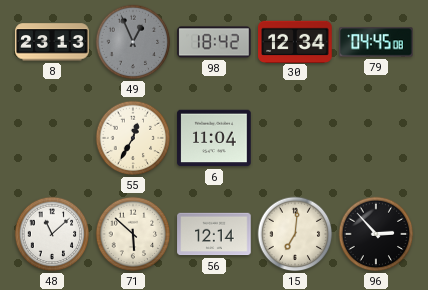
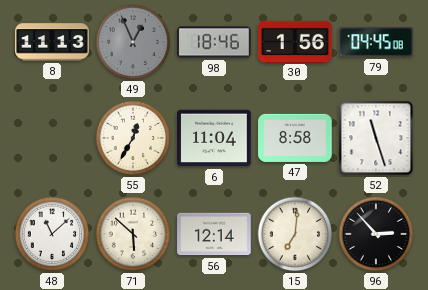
8: 23:13 -> 11:13
98: 18:42 -> 18:46
30: 12:34 -> 1:56
47: none -> 8:58
52: none -> 11:27
